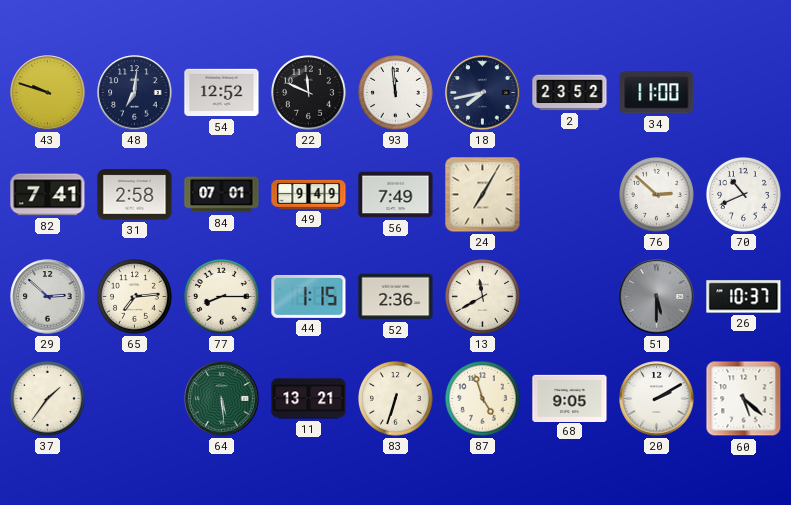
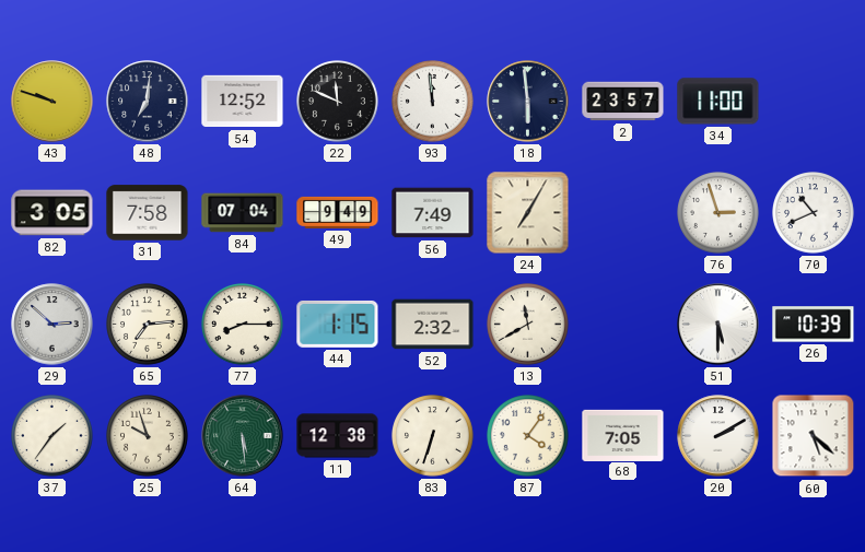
18: 7:43 -> 5:59
2: 23:52 -> 23:57
82: 7:41 -> 3:05
31: 2:58 -> 7:58
84: 07:01 -> 07:04
76: 2:52 -> 2:57
52: 2:36 -> 2:32
51 dial: grey -> white
26: 10:37 -> 10:39
25: none -> 9:57
11: 13:21 -> 12:38
87: 4:57 -> 4:06
68: 9:05 -> 7:05
